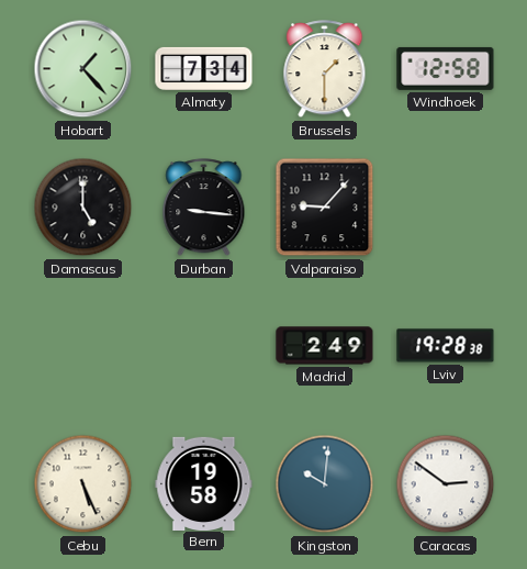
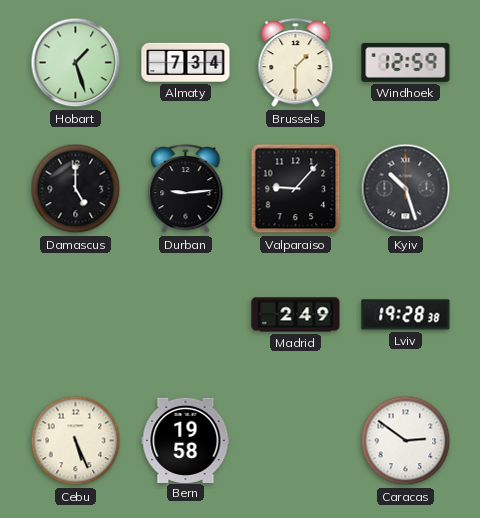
Hobart: 1:23 -> 1:27
Windhoek: 12:58 -> 12:59
Durban: 9:16 -> 9:14
Kyiv: none -> 10:27
Kingston: 10:01 -> none
